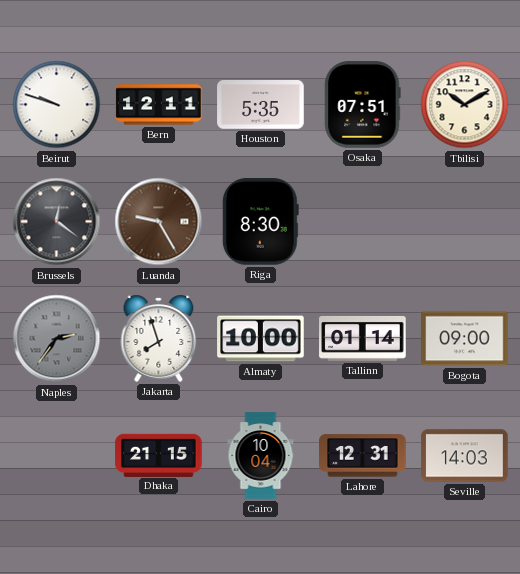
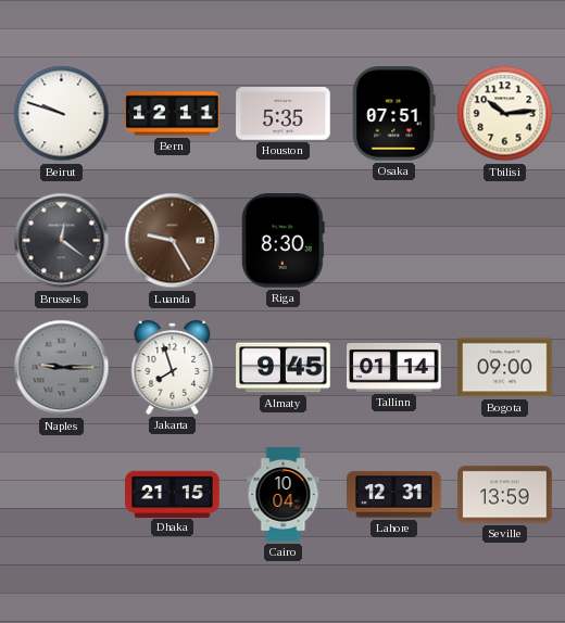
Tbilisi: 10:10 -> 10:14
Naples: 2:36 -> 9:15
Almaty: 10:00 -> 9:45
Seville: 14:03 -> 13:59
